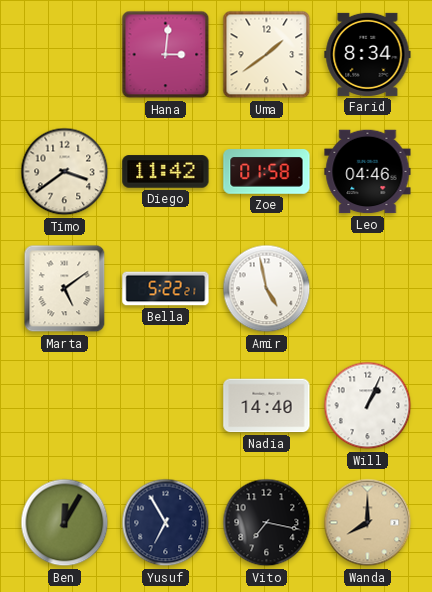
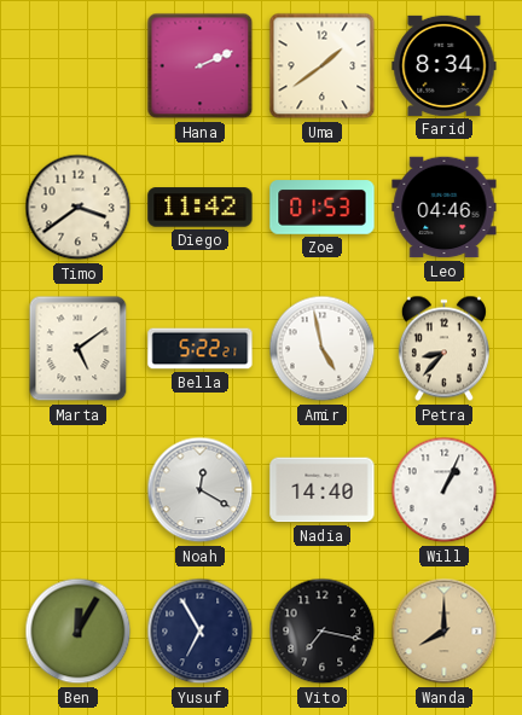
Hana: 3:01 -> 2:11
Zoe: 01:58 -> 01:53
Petra: none -> 8:37
Noah: none -> 12:20
